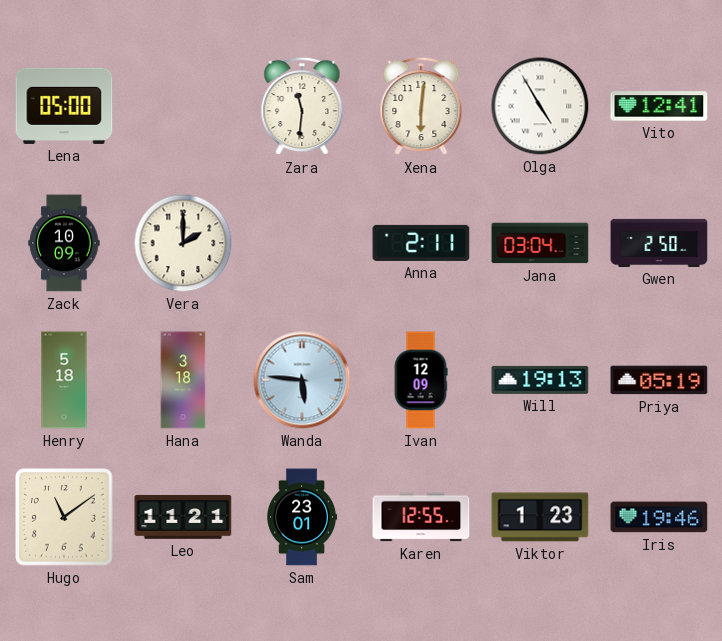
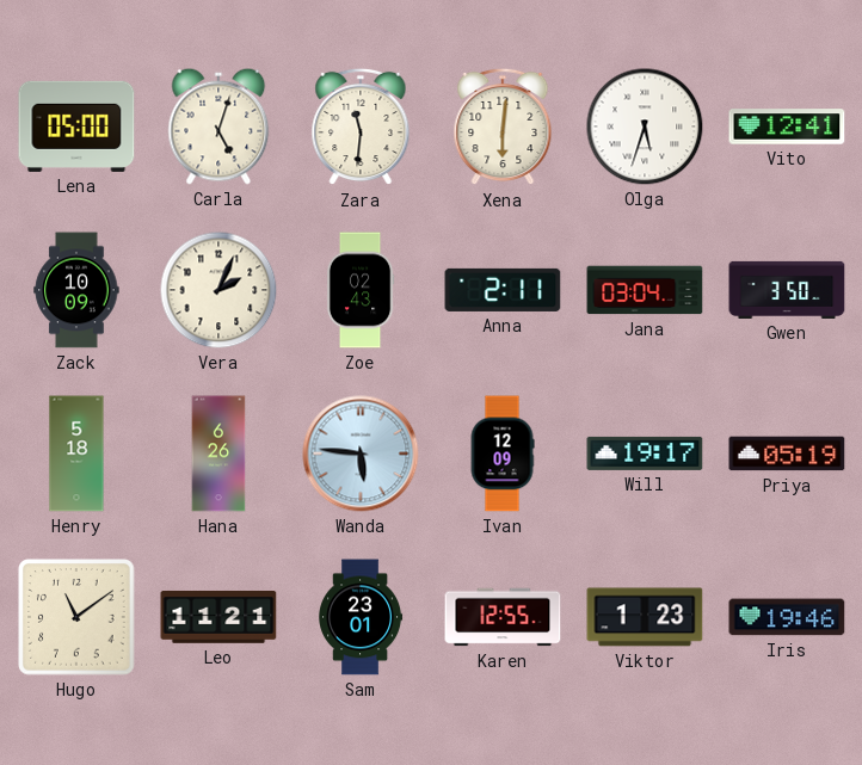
Carla: none -> 5:03
Olga: 4:55 -> 5:33
Vera: 2:00 -> 2:04
Zoe: none -> 02:43
Gwen: 2:50 -> 3:50
Hana: 3:18 -> 6:26
Will: 19:13 -> 19:17
